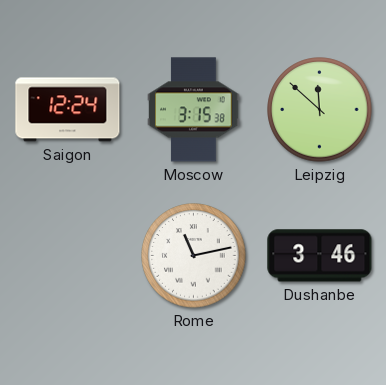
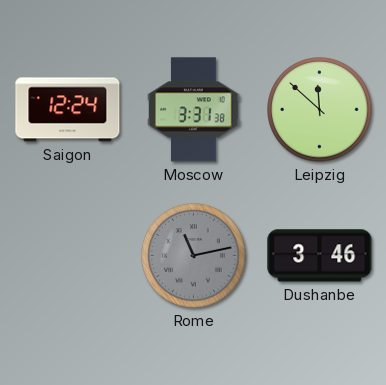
Moscow: 3:15 -> 3:31
Rome dial: white -> grey
